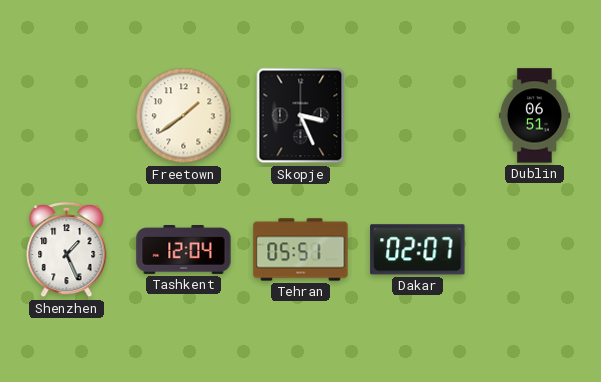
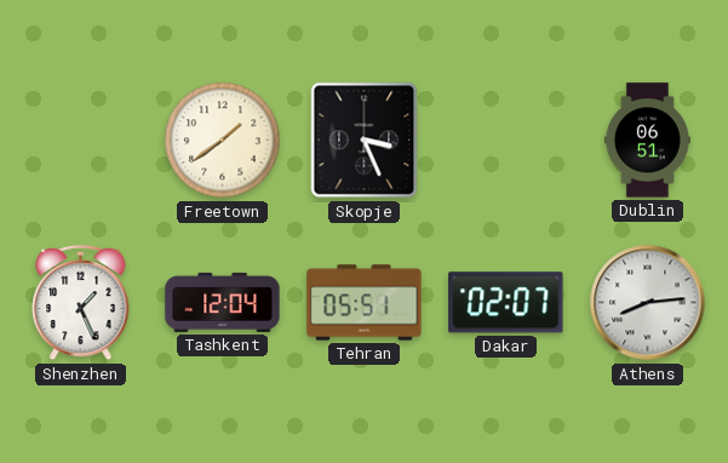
Athens: none -> 8:14
